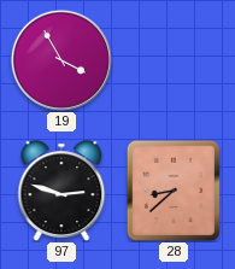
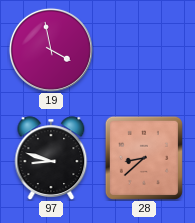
19: 3:55 -> 3:58
97: 2:48 -> 8:48
